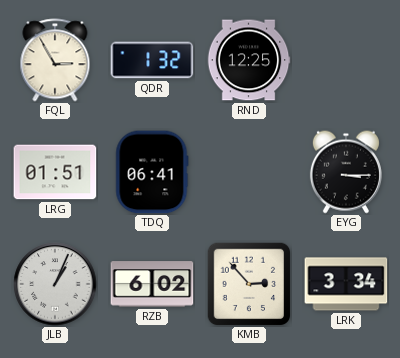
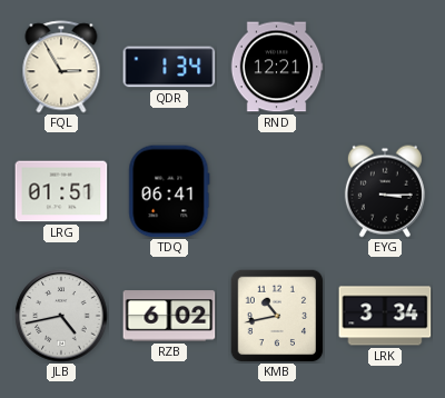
QDR: 1:32 -> 1:34
RND: 12:25 -> 12:21
JLB: 1:04 -> 4:43
KMB: 2:53 -> 10:43
